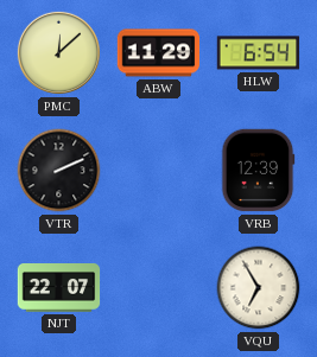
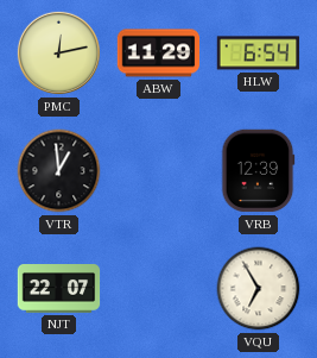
PMC: 12:08 -> 12:13
VTR: 2:11 -> 12:59
